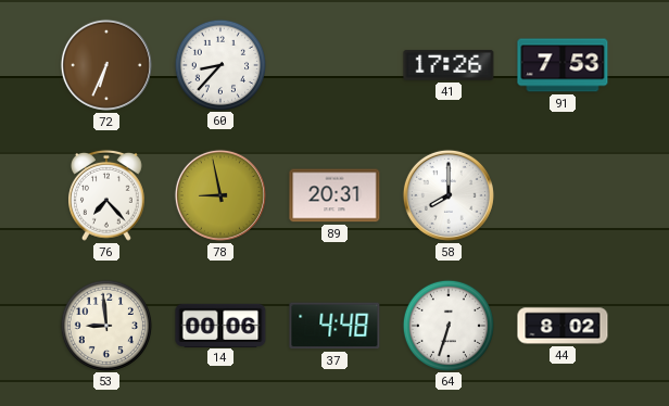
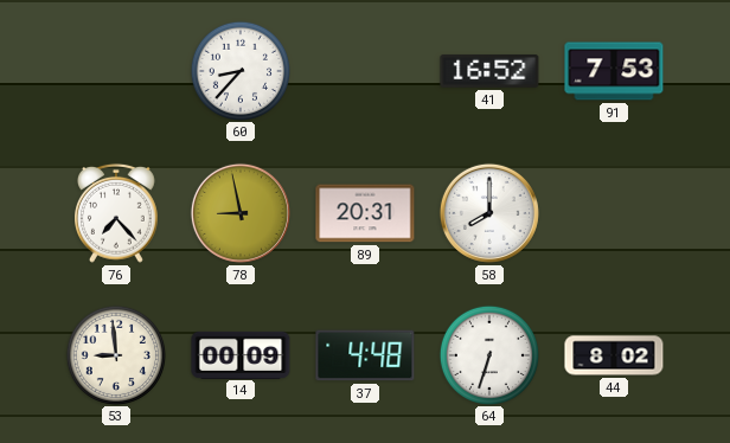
72: 6:34 -> none
41: 17:26 -> 16:52
14: 00:06 -> 00:09
